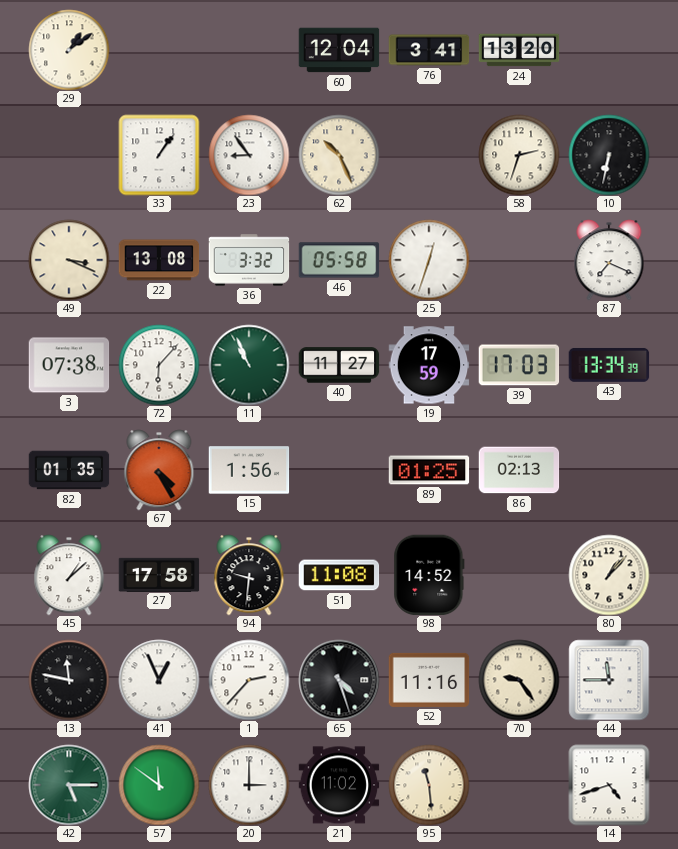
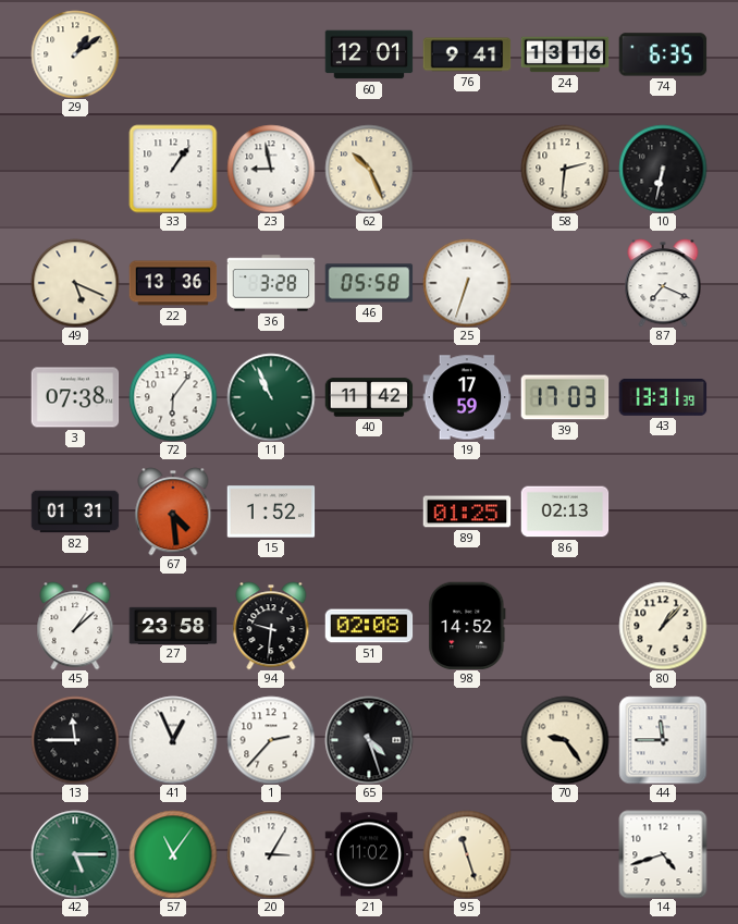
60: 12:04 -> 12:01
76: 3:41 -> 9:41
24: 13:20 -> 13:16
74: none -> 6:35
23: 8:54 -> 8:58
58: 2:33 -> 2:31
49: 3:19 -> 5:19
22: 13:08 -> 13:36
36: 3:32 -> 3:28
25: 12:33 -> 6:33
72: 6:07 -> 6:06
40: 11:27 -> 11:42
43: 13:34 -> 13:31
82: 01:35 -> 01:31
67: 4:25 -> 4:29
15: 1:56 -> 1:52
27: 17:58 -> 23:58
51: 11:08 -> 02:08
13: 11:47 -> 11:45
52: 11:16 -> none
57: 11:51 -> 11:06
20: 3:00 -> 3:05
95: 11:29 -> 11:27
